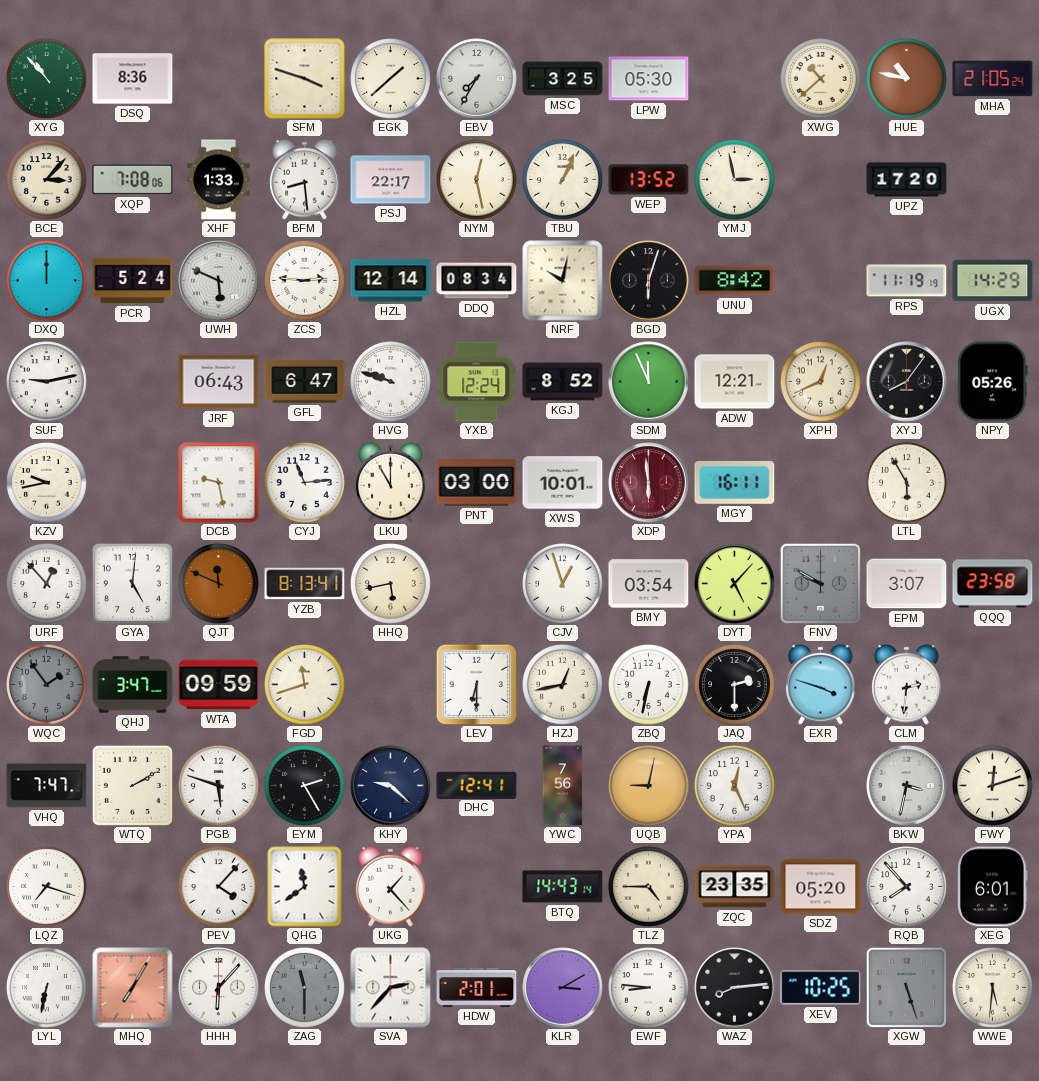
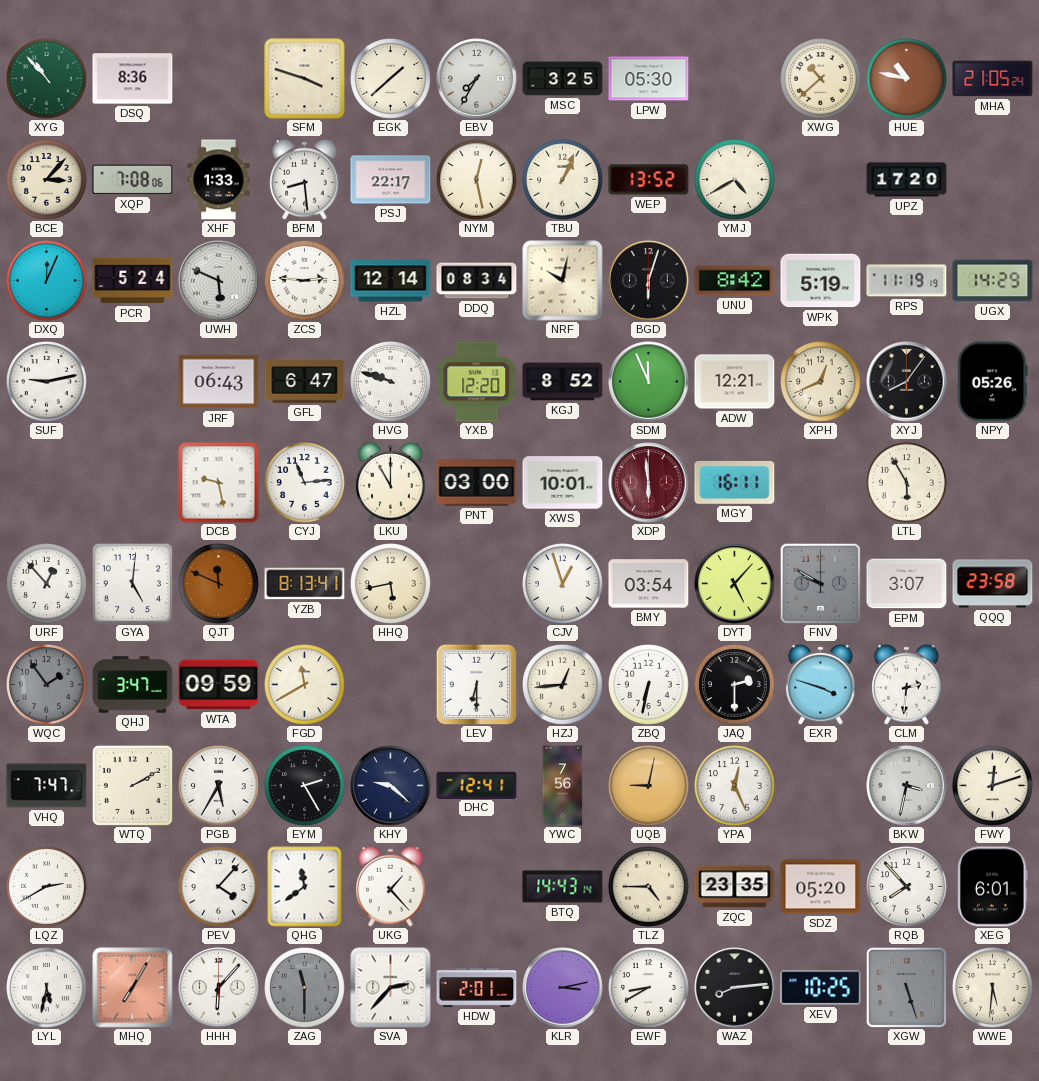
YMJ: 2:58 -> 4:40
DXQ: 12:00 -> 12:04
WPK: none -> 5:19
YXB: 12:24 -> 12:20
KZV: 9:43 -> none
FGD: 11:42 -> 11:40
HZJ: 12:43 -> 12:44
PGB: 5:48 -> 5:35
LQZ: 7:18 -> 2:40
LYL: 6:32 -> 5:32
KLR: 3:10 -> 3:13
EWF: 8:46 -> 8:40
